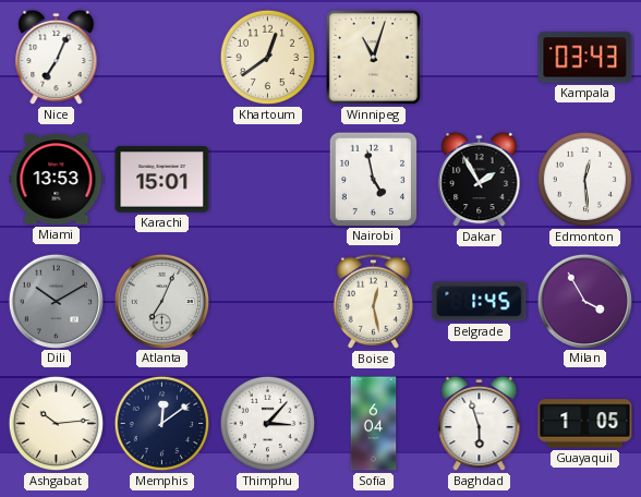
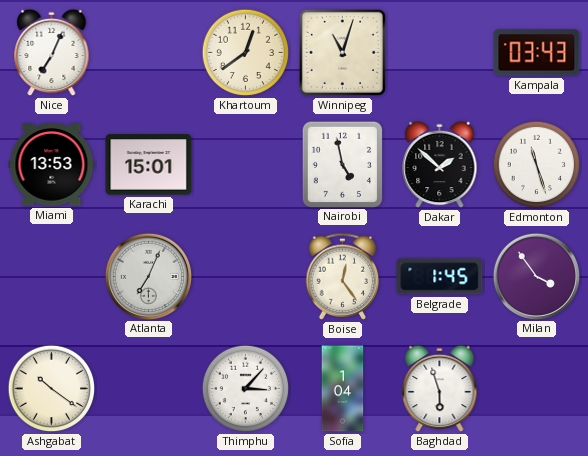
Dakar: 1:55 -> 1:52
Edmonton: 12:29 -> 11:27
Dili: 10:10 -> none
Boise: 12:28 -> 12:24
Milan: 3:55 -> 3:54
Ashgabat: 10:14 -> 10:21
Memphis: 12:09 -> none
Sofia: 6:04 -> 1:04
Guayaquil: 1:05 -> none
